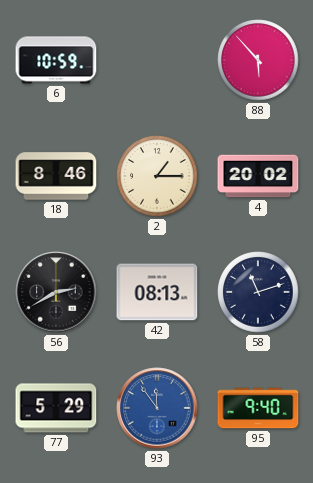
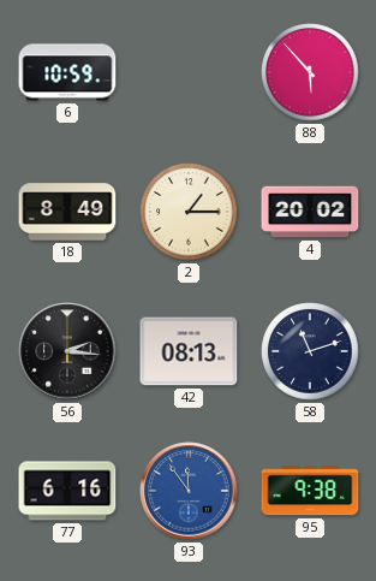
18: 8:46 -> 8:49
56: 2:40 -> 2:16
77: 5:29 -> 6:16
95: 9:40 -> 9:38
